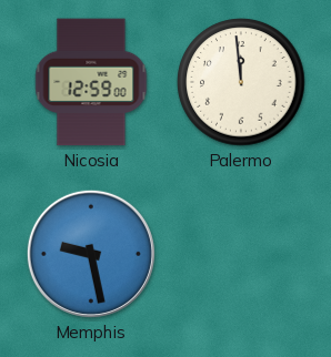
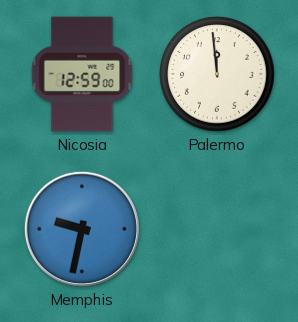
Memphis: 9:28 -> 9:32
